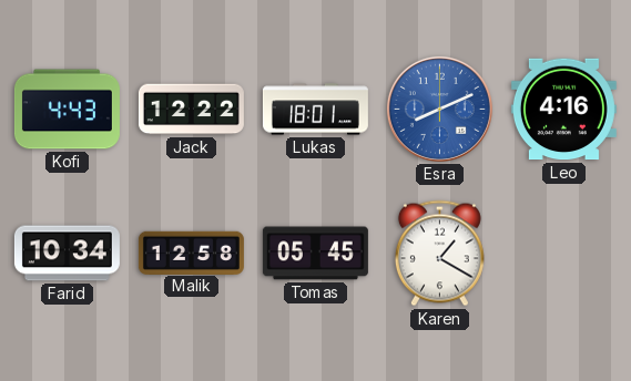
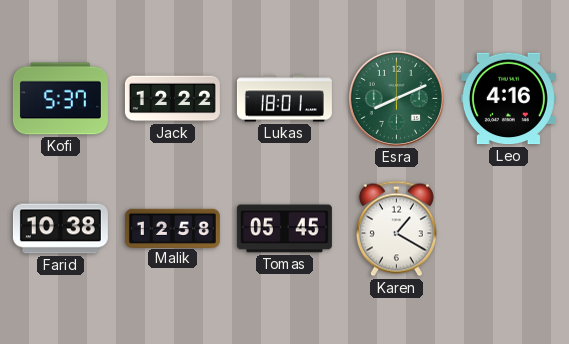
Kofi: 4:43 -> 5:37
Esra dial: blue -> green
Farid: 10:34 -> 10:38
